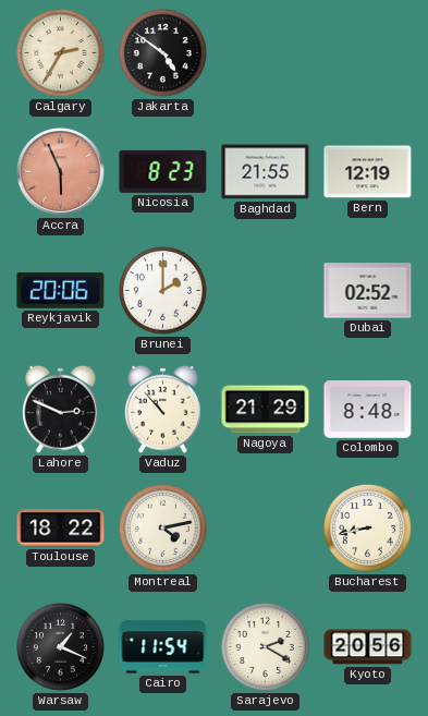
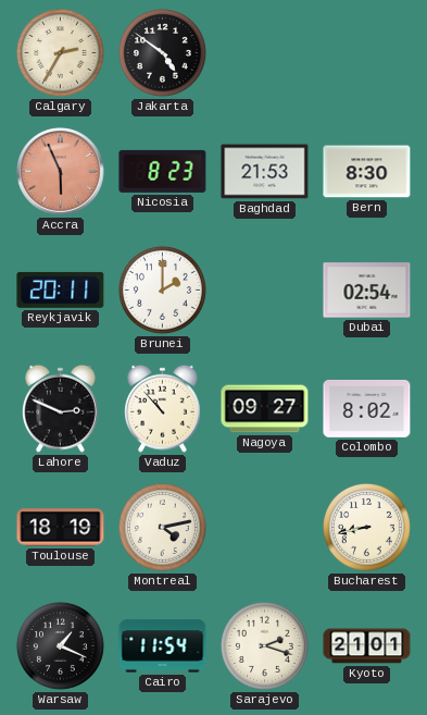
Baghdad: 21:55 -> 21:53
Bern: 12:19 -> 8:30
Reykjavik: 20:06 -> 20:11
Dubai: 02:52 -> 02:54
Nagoya: 21:29 -> 09:27
Colombo: 8:48 -> 8:02
Toulouse: 18:22 -> 18:19
Sarajevo: 2:20 -> 2:18
Kyoto: 20:56 -> 21:01
